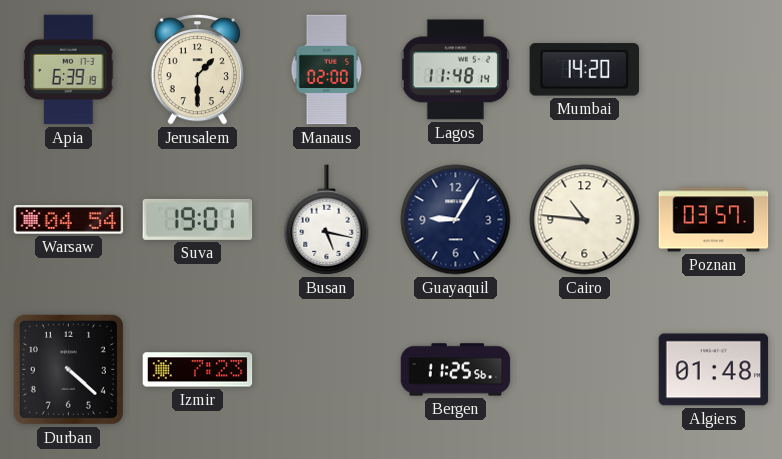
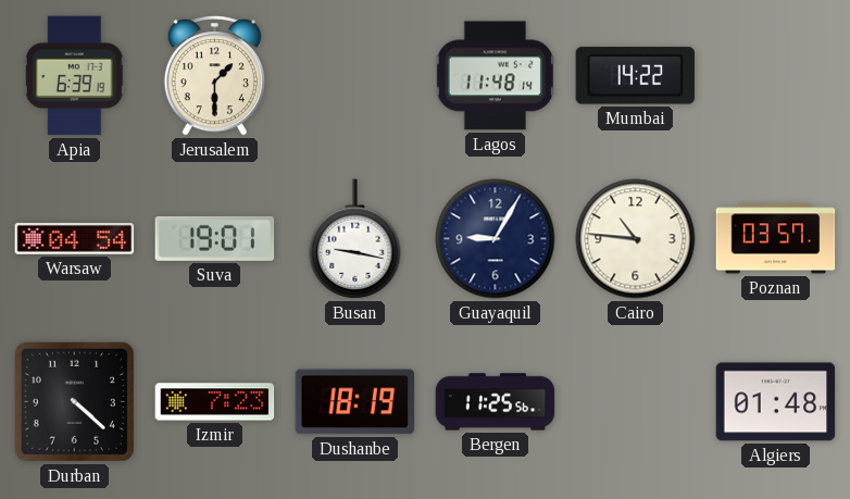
Manaus: 02:00 -> none
Mumbai: 14:20 -> 14:22
Busan: 5:17 -> 9:17
Dushanbe: none -> 18:19
